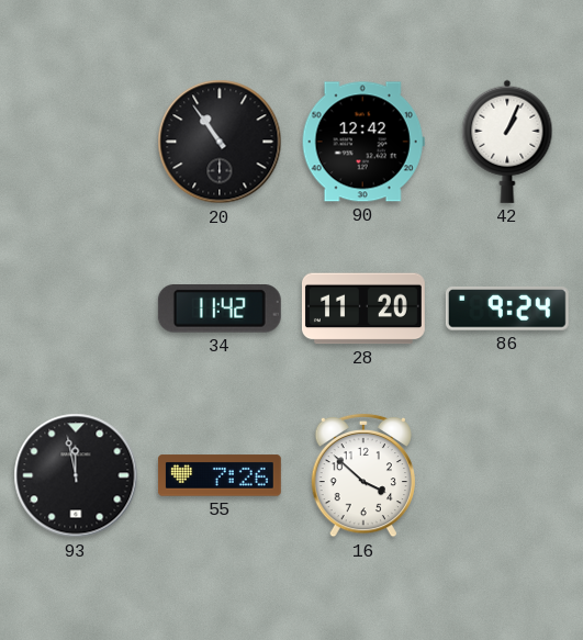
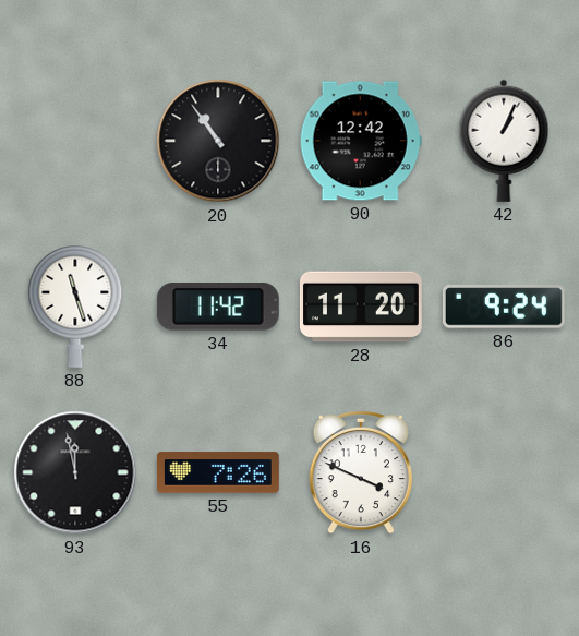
88: none -> 11:27
16: 3:52 -> 3:49
